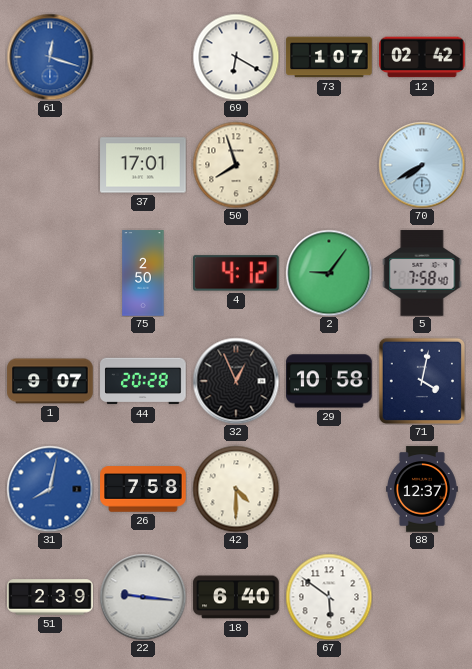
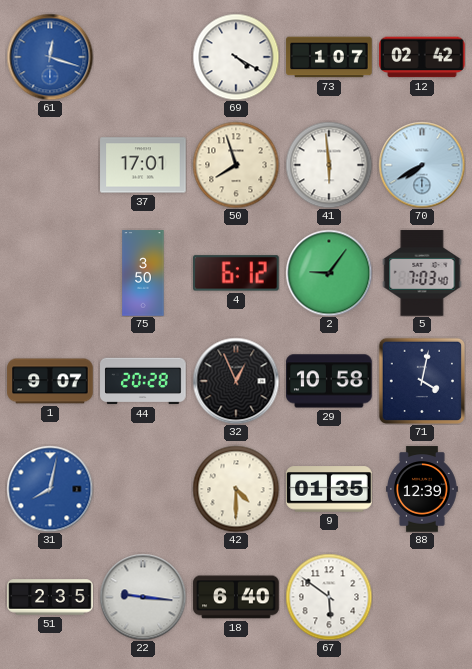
69: 6:20 -> 4:20
41: none -> 5:59
75: 2:50 -> 3:50
4: 4:12 -> 6:12
5: 7:58 -> 7:03
26: 7:58 -> none
9: none -> 01:35
88: 12:37 -> 12:39
51: 2:39 -> 2:35
